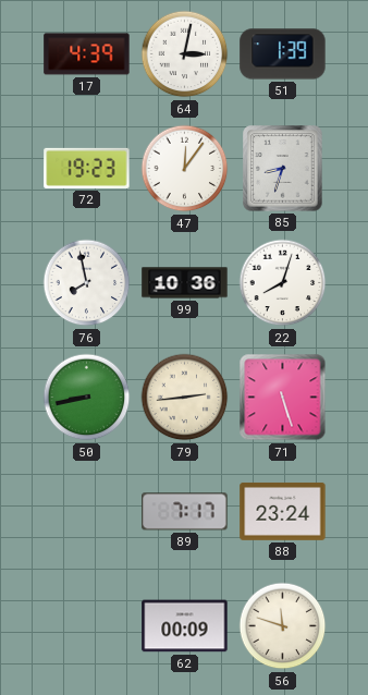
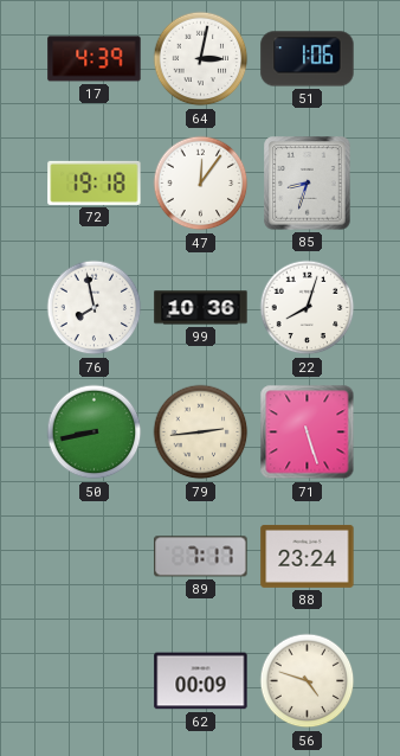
51: 1:39 -> 1:06
72: 19:23 -> 19:18
56: 11:48 -> 4:48
